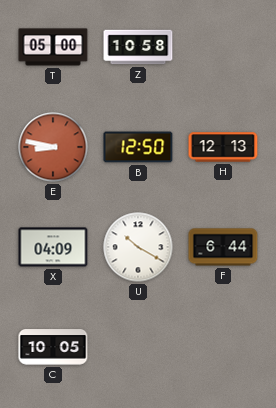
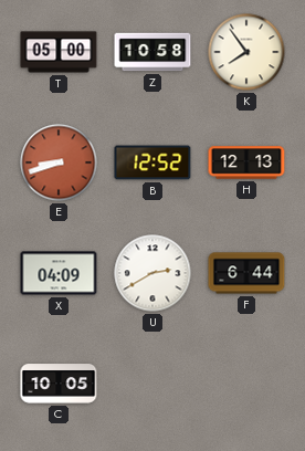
K: none -> 7:54
E: 8:47 -> 8:42
B: 12:50 -> 12:52
U: 10:20 -> 2:40
